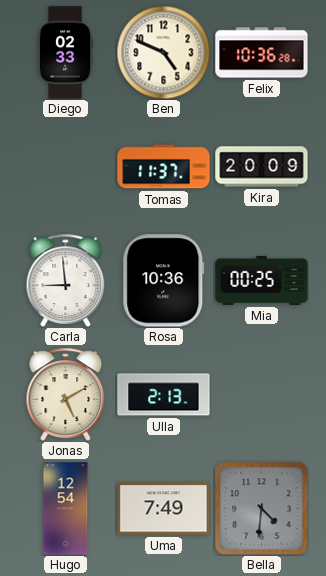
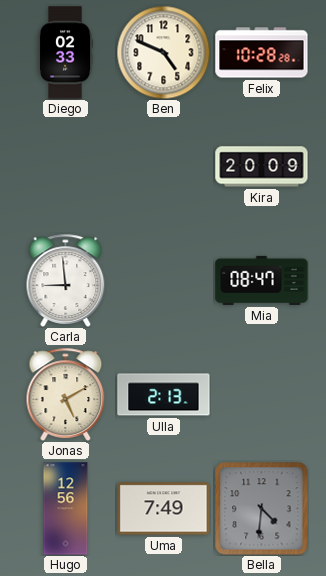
Felix: 10:36 -> 10:28
Tomas: 11:37 -> none
Rosa: 10:36 -> none
Mia: 00:25 -> 08:47
Hugo: 12:54 -> 12:56
